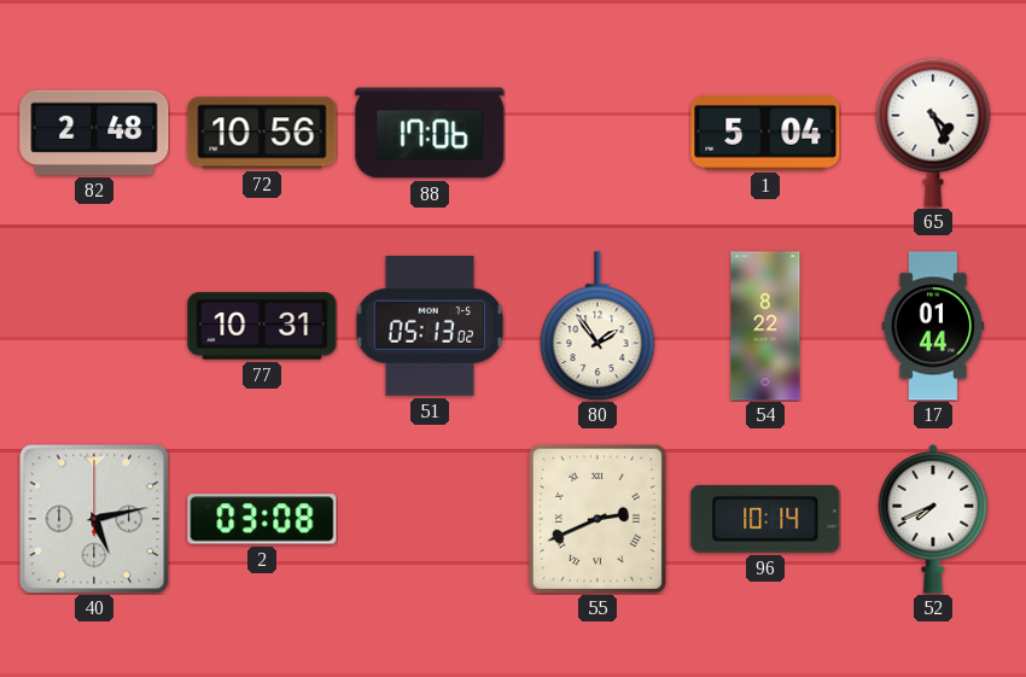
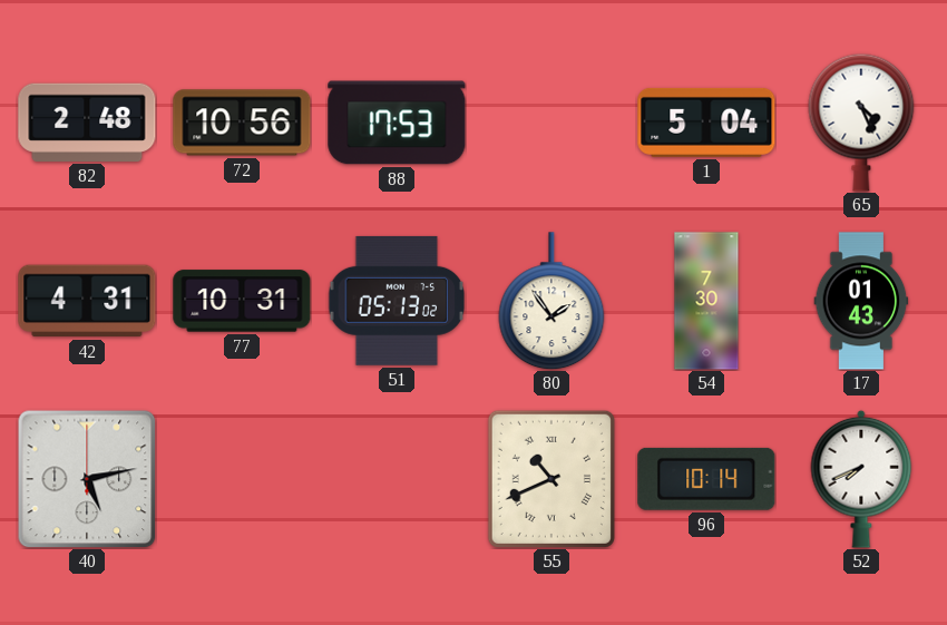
88: 17:06 -> 17:53
42: none -> 4:31
54: 8:22 -> 7:30
17: 01:44 -> 01:43
2: 03:08 -> none
55: 2:41 -> 10:41
